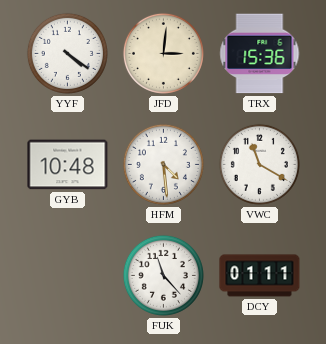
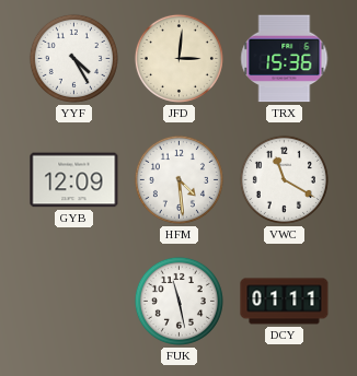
YYF: 4:21 -> 4:25
GYB: 10:48 -> 12:09
FUK: 11:23 -> 11:28
